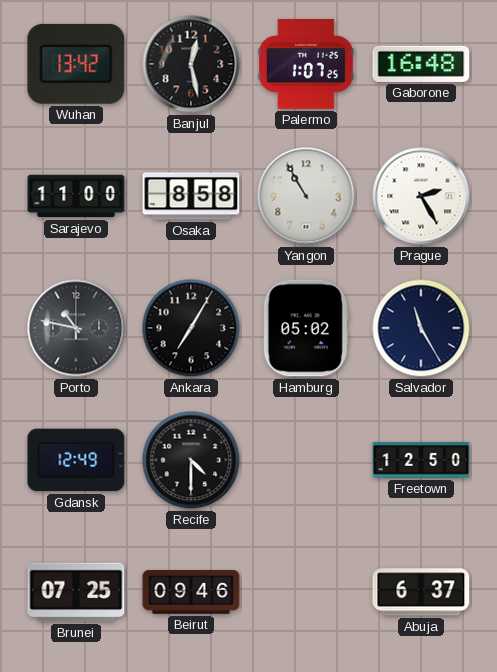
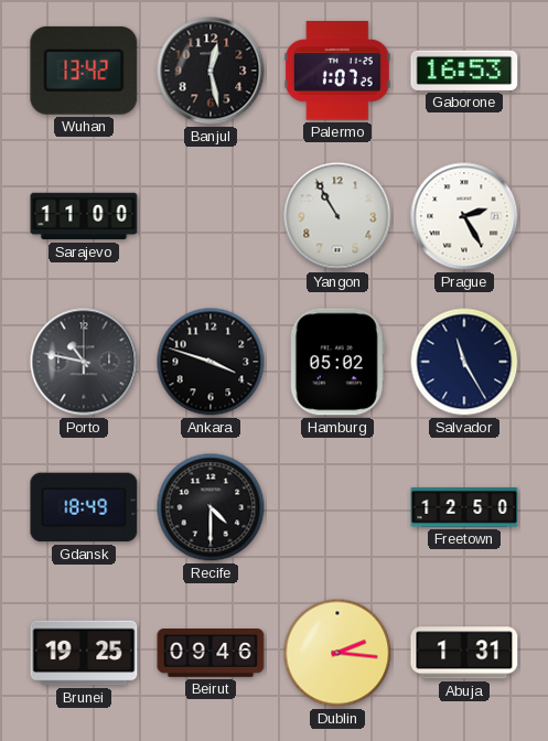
Gaborone: 16:48 -> 16:53
Osaka: 8:58 -> none
Ankara: 7:05 -> 3:48
Gdansk: 12:49 -> 18:49
Brunei: 07:25 -> 19:25
Dublin: none -> 2:16
Abuja: 6:37 -> 1:31
